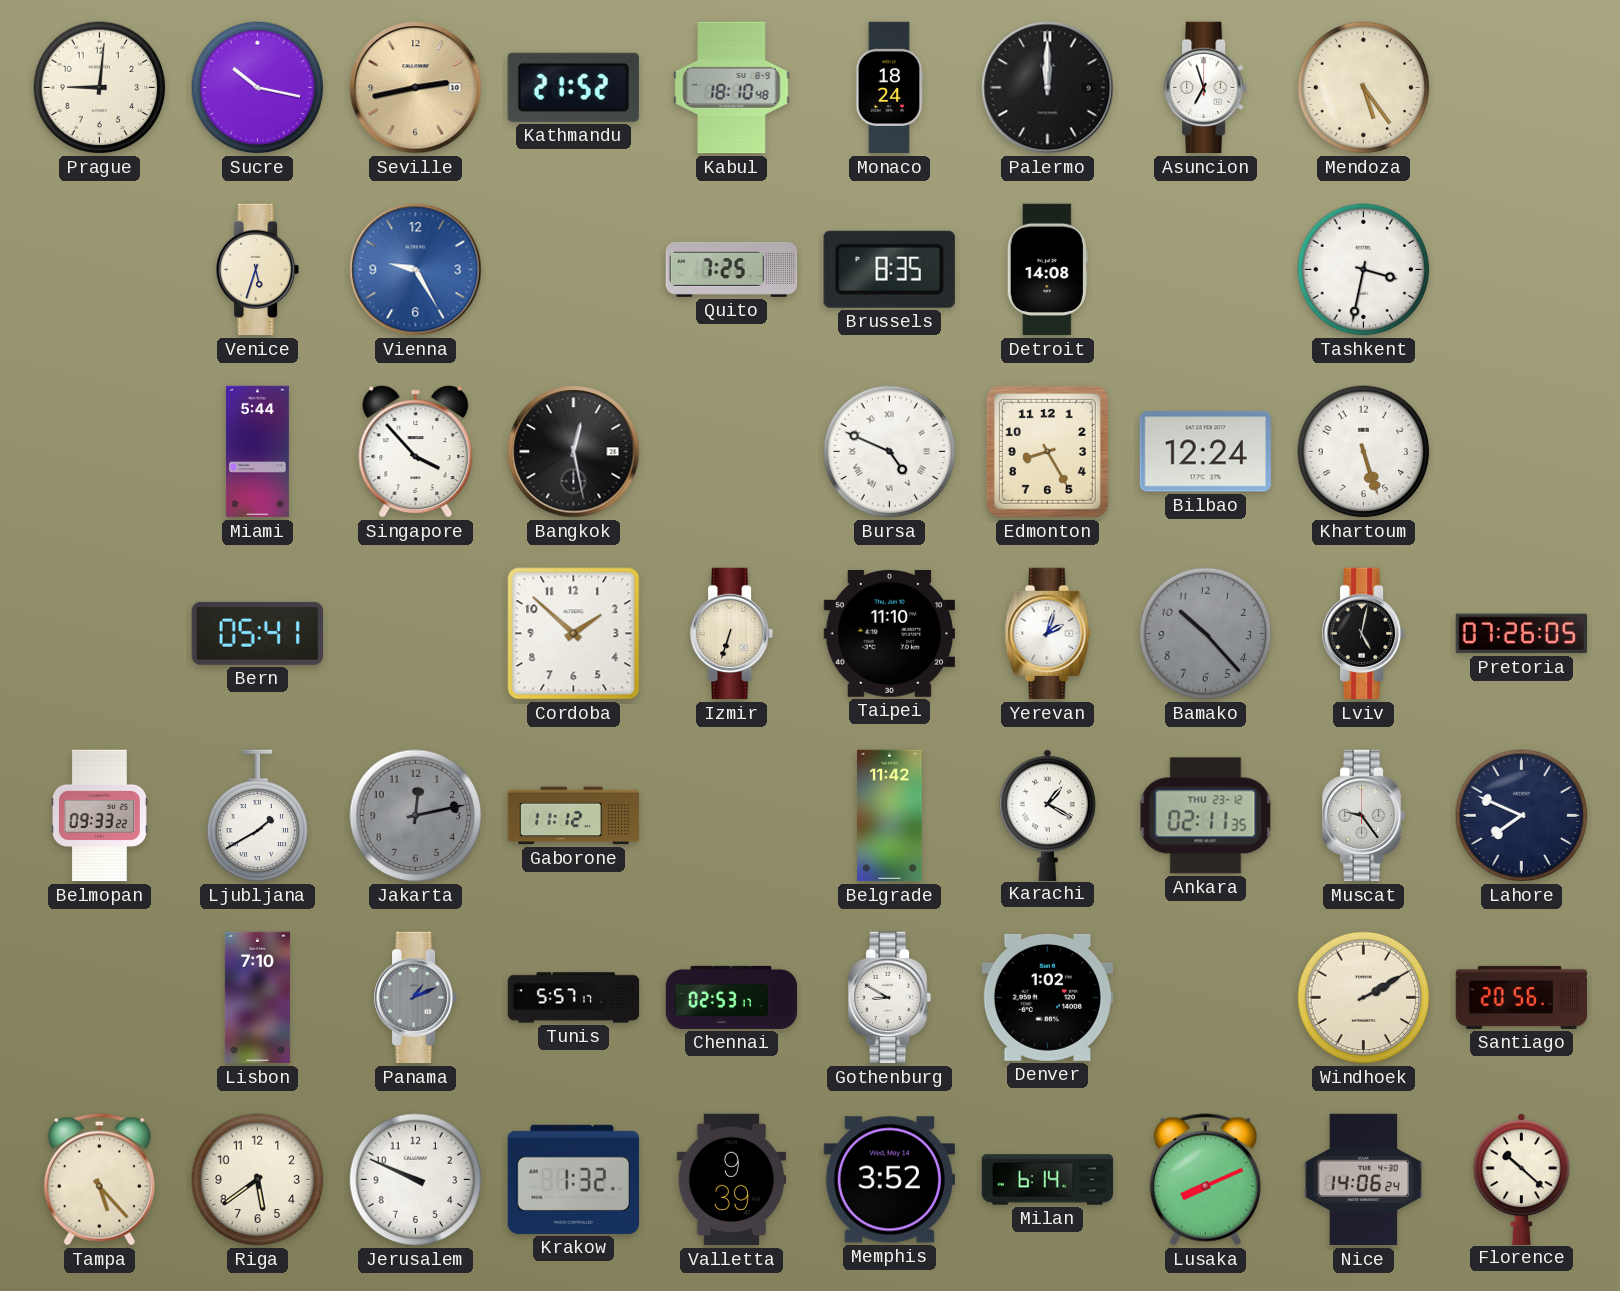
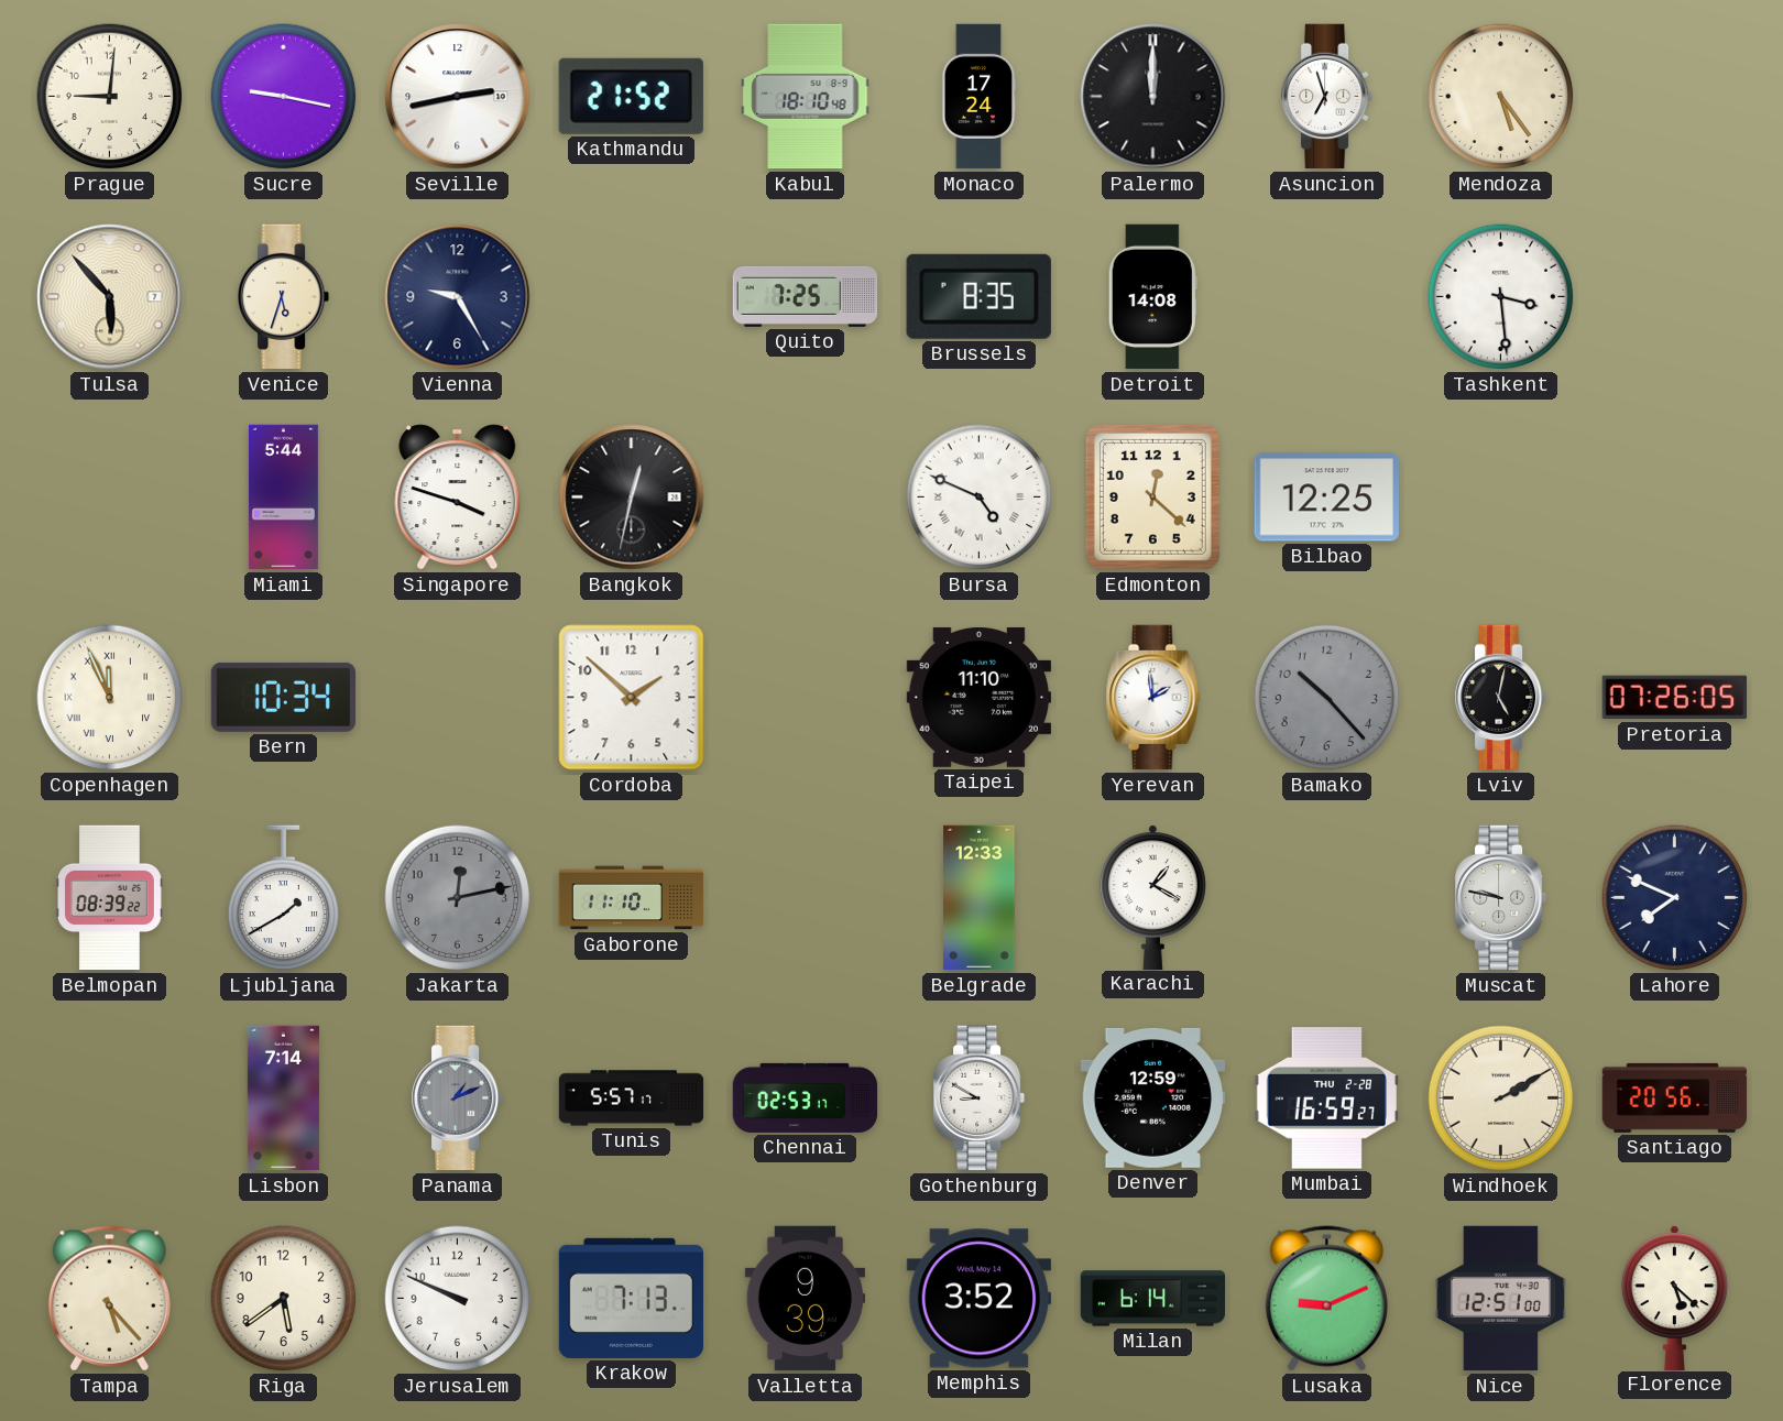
Sucre: 10:17 -> 9:17
Seville dial: champagne -> white
Monaco: 18:24 -> 17:24
Tulsa: none -> 5:53
Vienna dial: blue -> navy
Tashkent: 3:32 -> 3:29
Singapore: 3:53 -> 3:48
Bangkok: 12:28 -> 12:32
Edmonton: 8:25 -> 12:22
Bilbao: 12:24 -> 12:25
Khartoum: 5:27 -> none
Copenhagen: none -> 11:56
Bern: 05:41 -> 10:34
Izmir: 6:33 -> none
Yerevan: 2:03 -> 1:59
Belmopan: 09:33 -> 08:39
Gaborone: 11:12 -> 11:10
Belgrade: 11:42 -> 12:33
Ankara: 02:11 -> none
Muscat: 9:24 -> 9:47
Lisbon: 7:10 -> 7:14
Denver: 1:02 -> 12:59
Mumbai: none -> 16:59
Krakow: 1:32 -> 7:13
Lusaka: 8:11 -> 9:11
Nice: 14:06 -> 12:51
Florence: 10:22 -> 5:22
